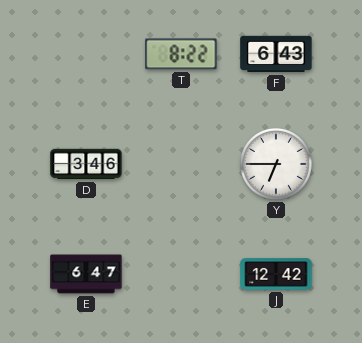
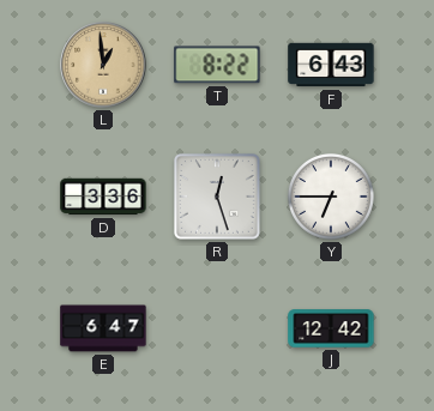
L: none -> 12:59
D: 3:46 -> 3:36
R: none -> 12:27
